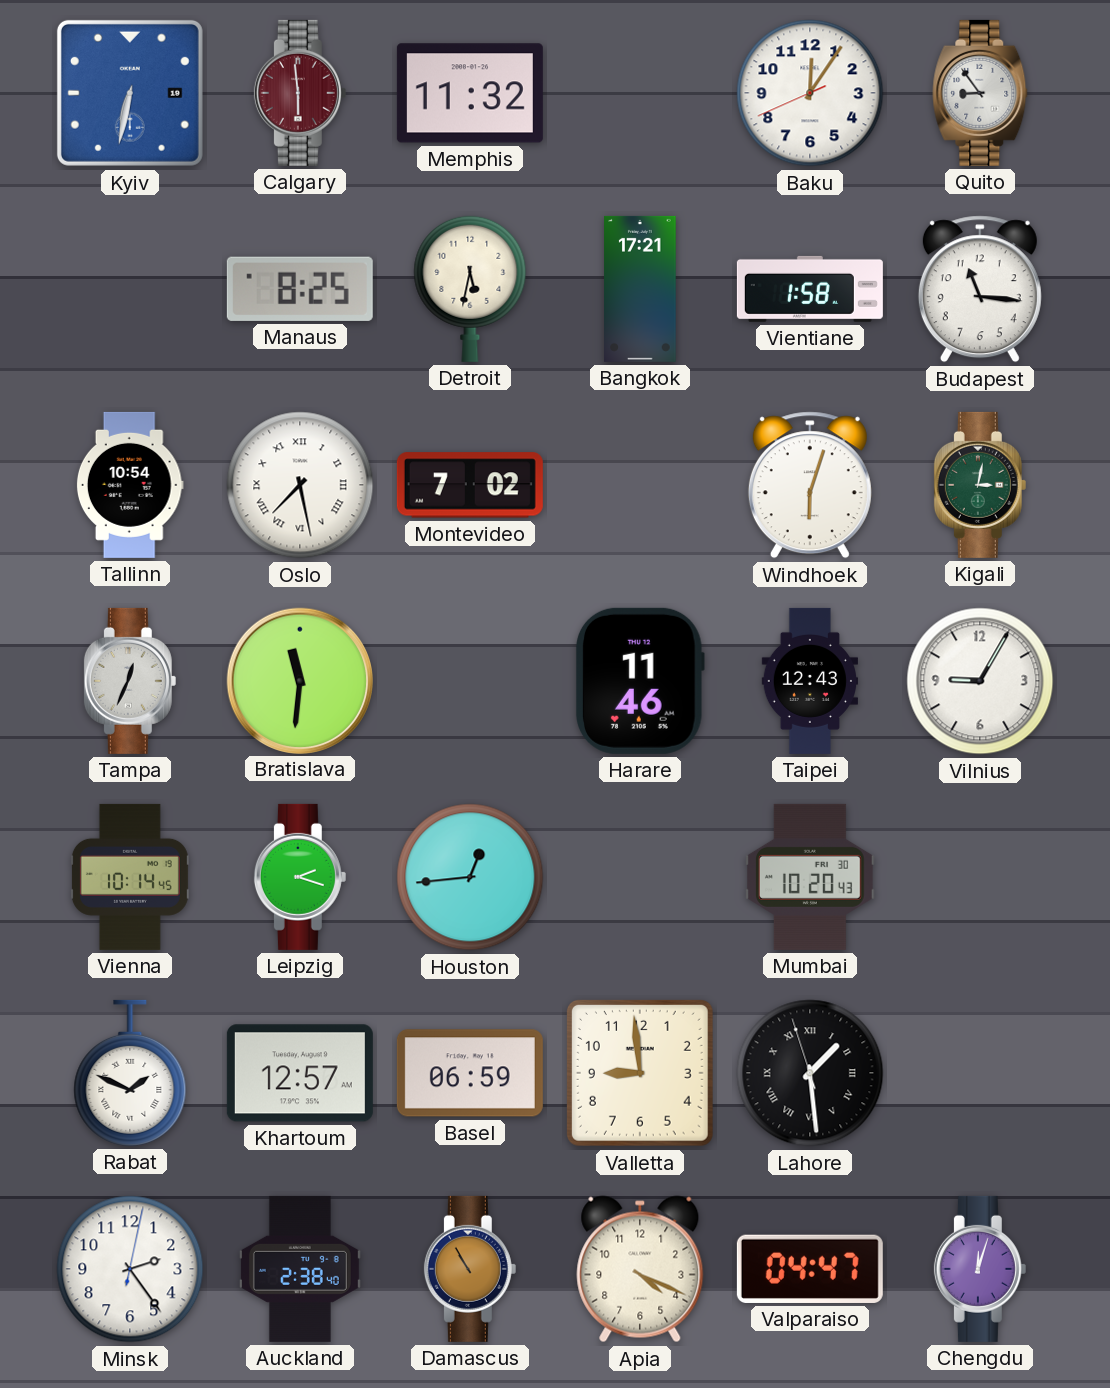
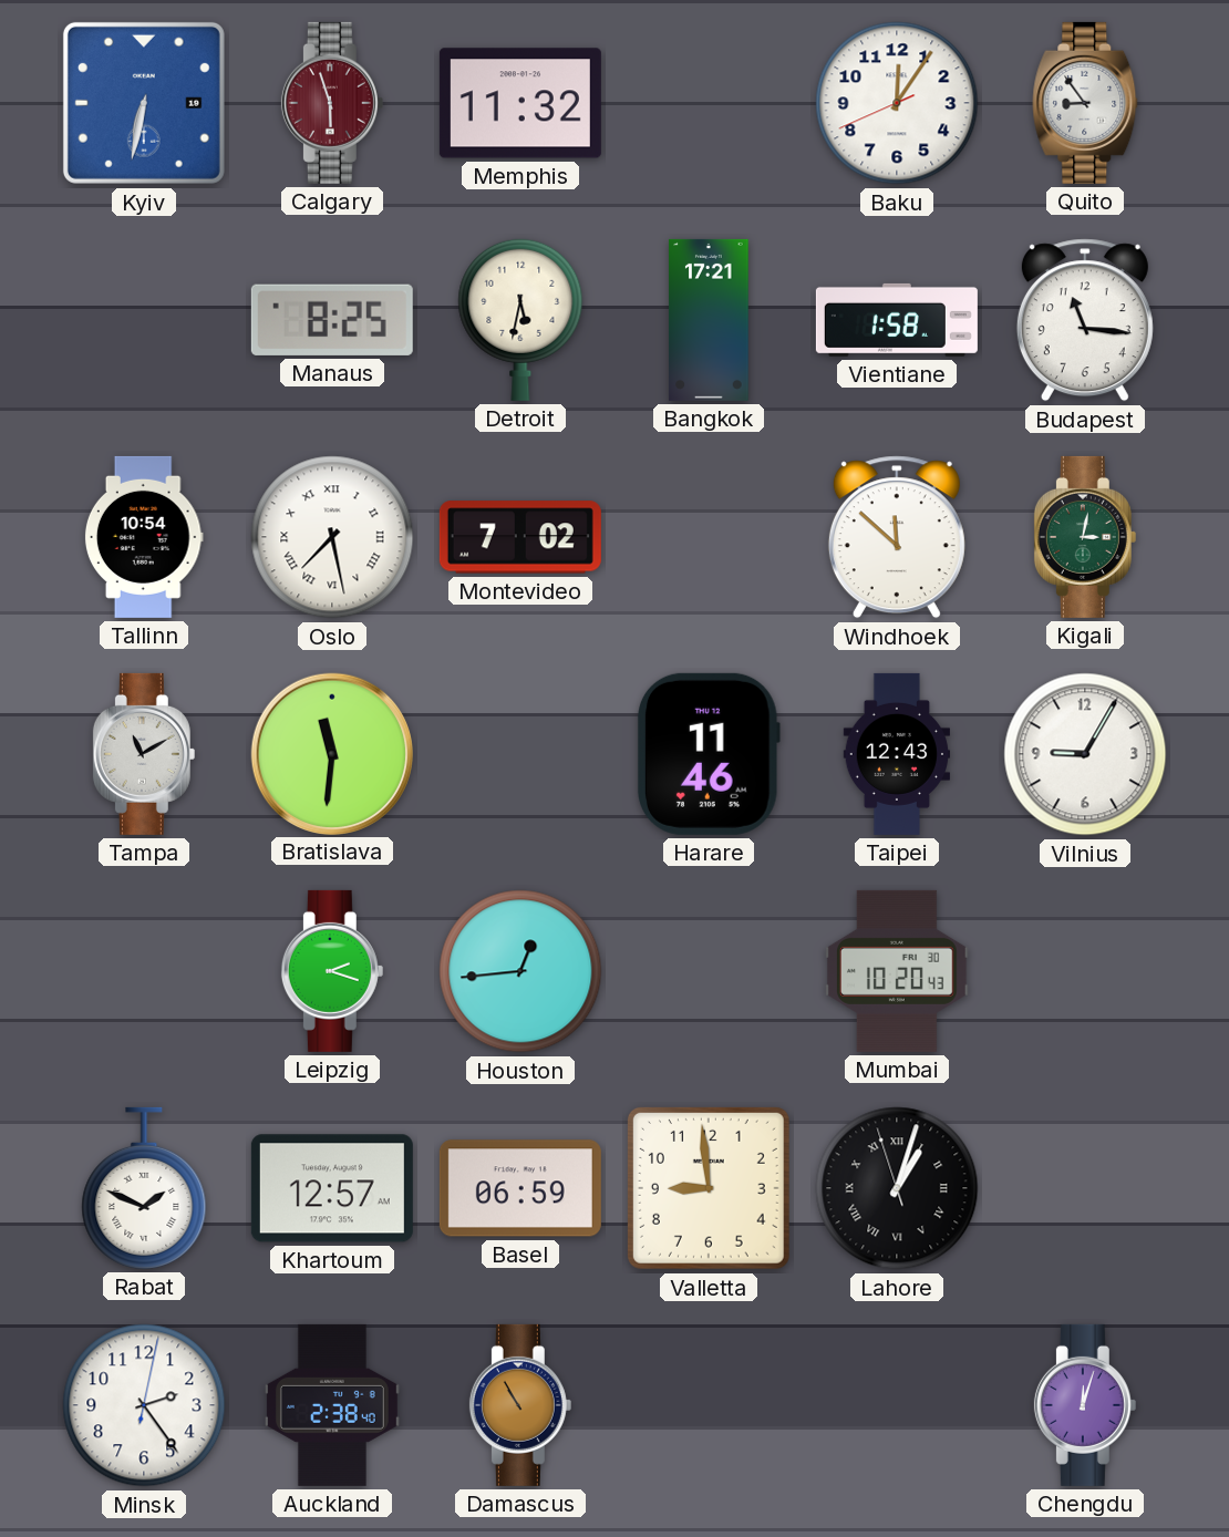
Calgary: 5:59 -> 5:57
Windhoek: 6:03 -> 11:52
Tampa: 12:34 -> 11:10
Vienna: 10:14 -> none
Lahore: 1:28 -> 1:02
Apia: 4:19 -> none
Valparaiso: 04:47 -> none
